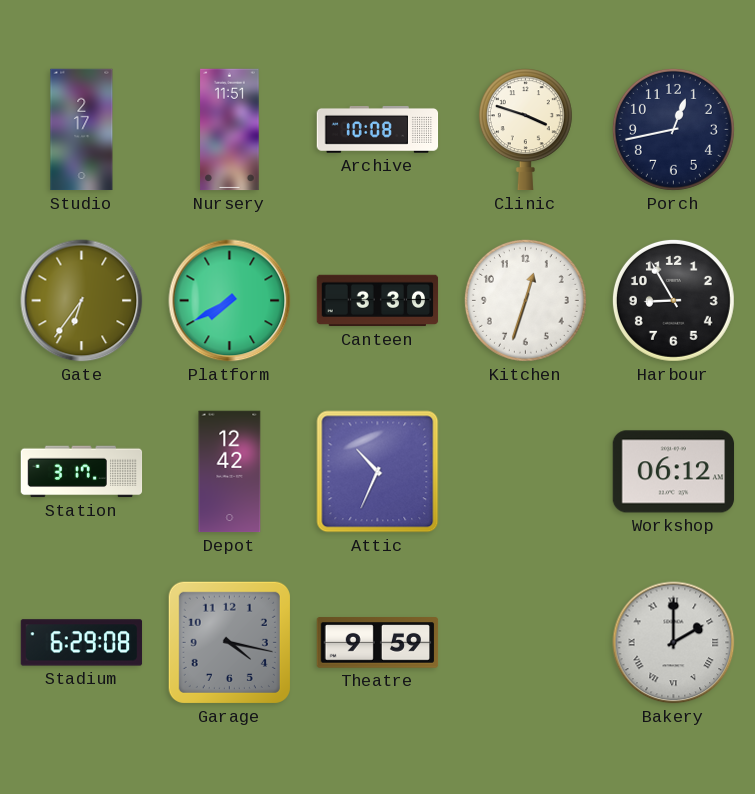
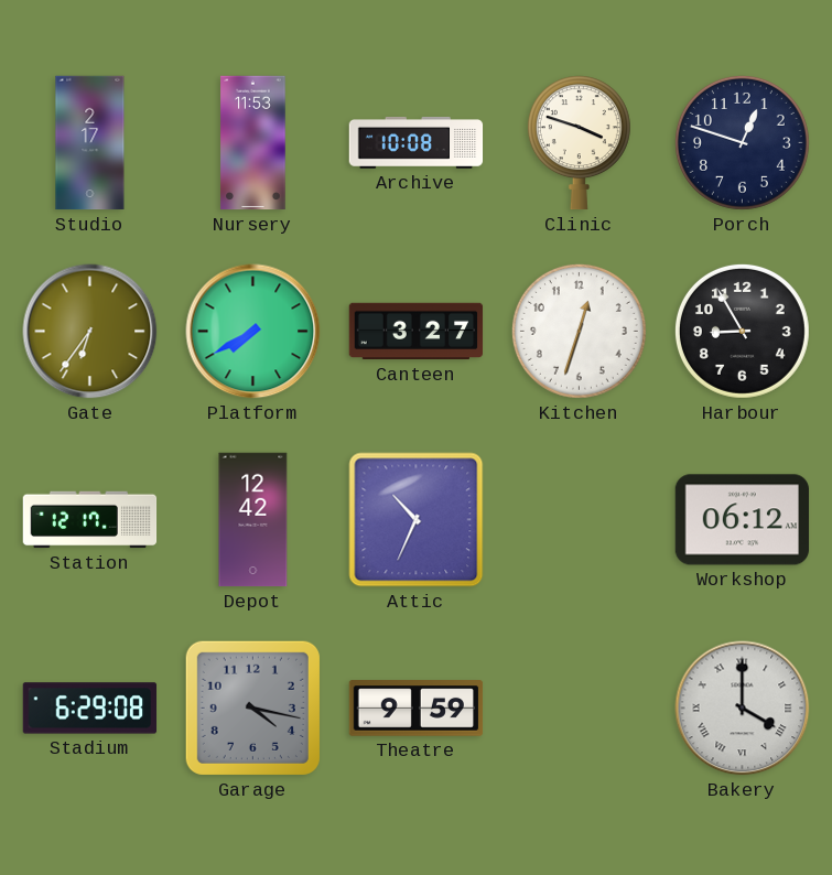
Nursery: 11:51 -> 11:53
Porch: 12:43 -> 12:48
Canteen: 3:30 -> 3:27
Station: 3:17 -> 12:17
Bakery: 2:00 -> 4:00
